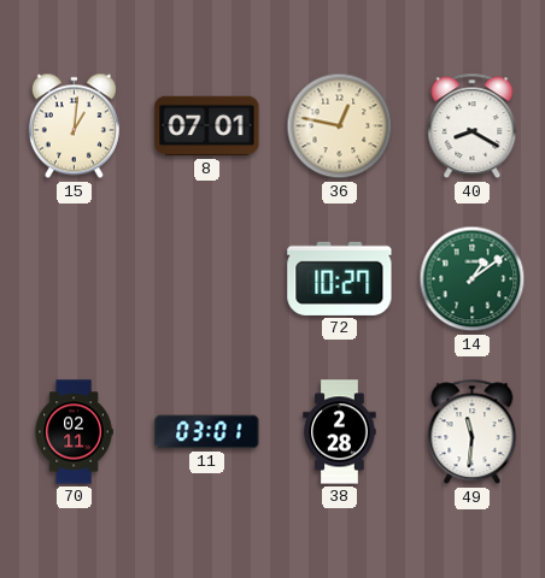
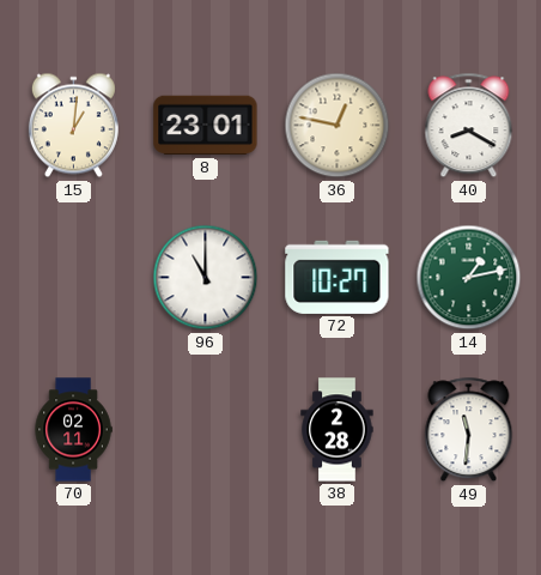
8: 07:01 -> 23:01
96: none -> 11:00
14: 1:09 -> 1:13
11: 03:01 -> none
